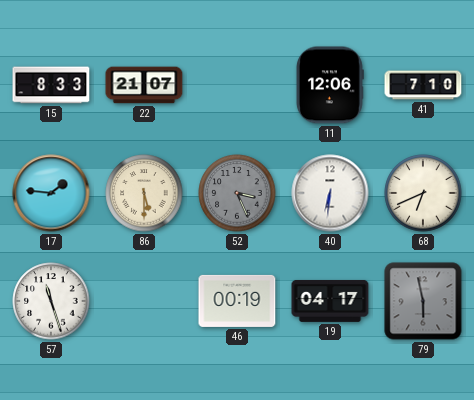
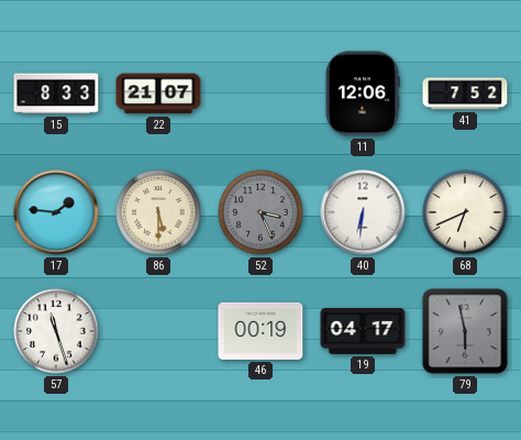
41: 7:10 -> 7:52
